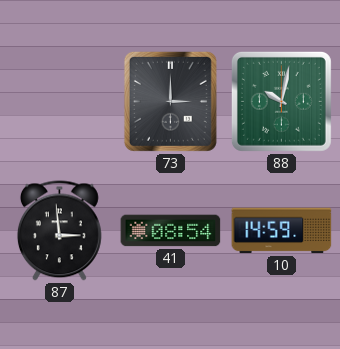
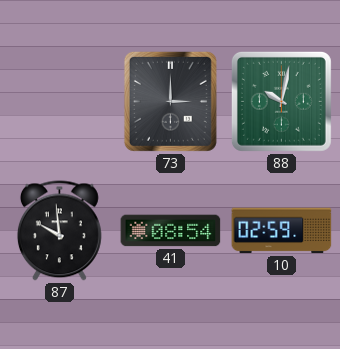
87: 2:59 -> 9:59
10: 14:59 -> 02:59
